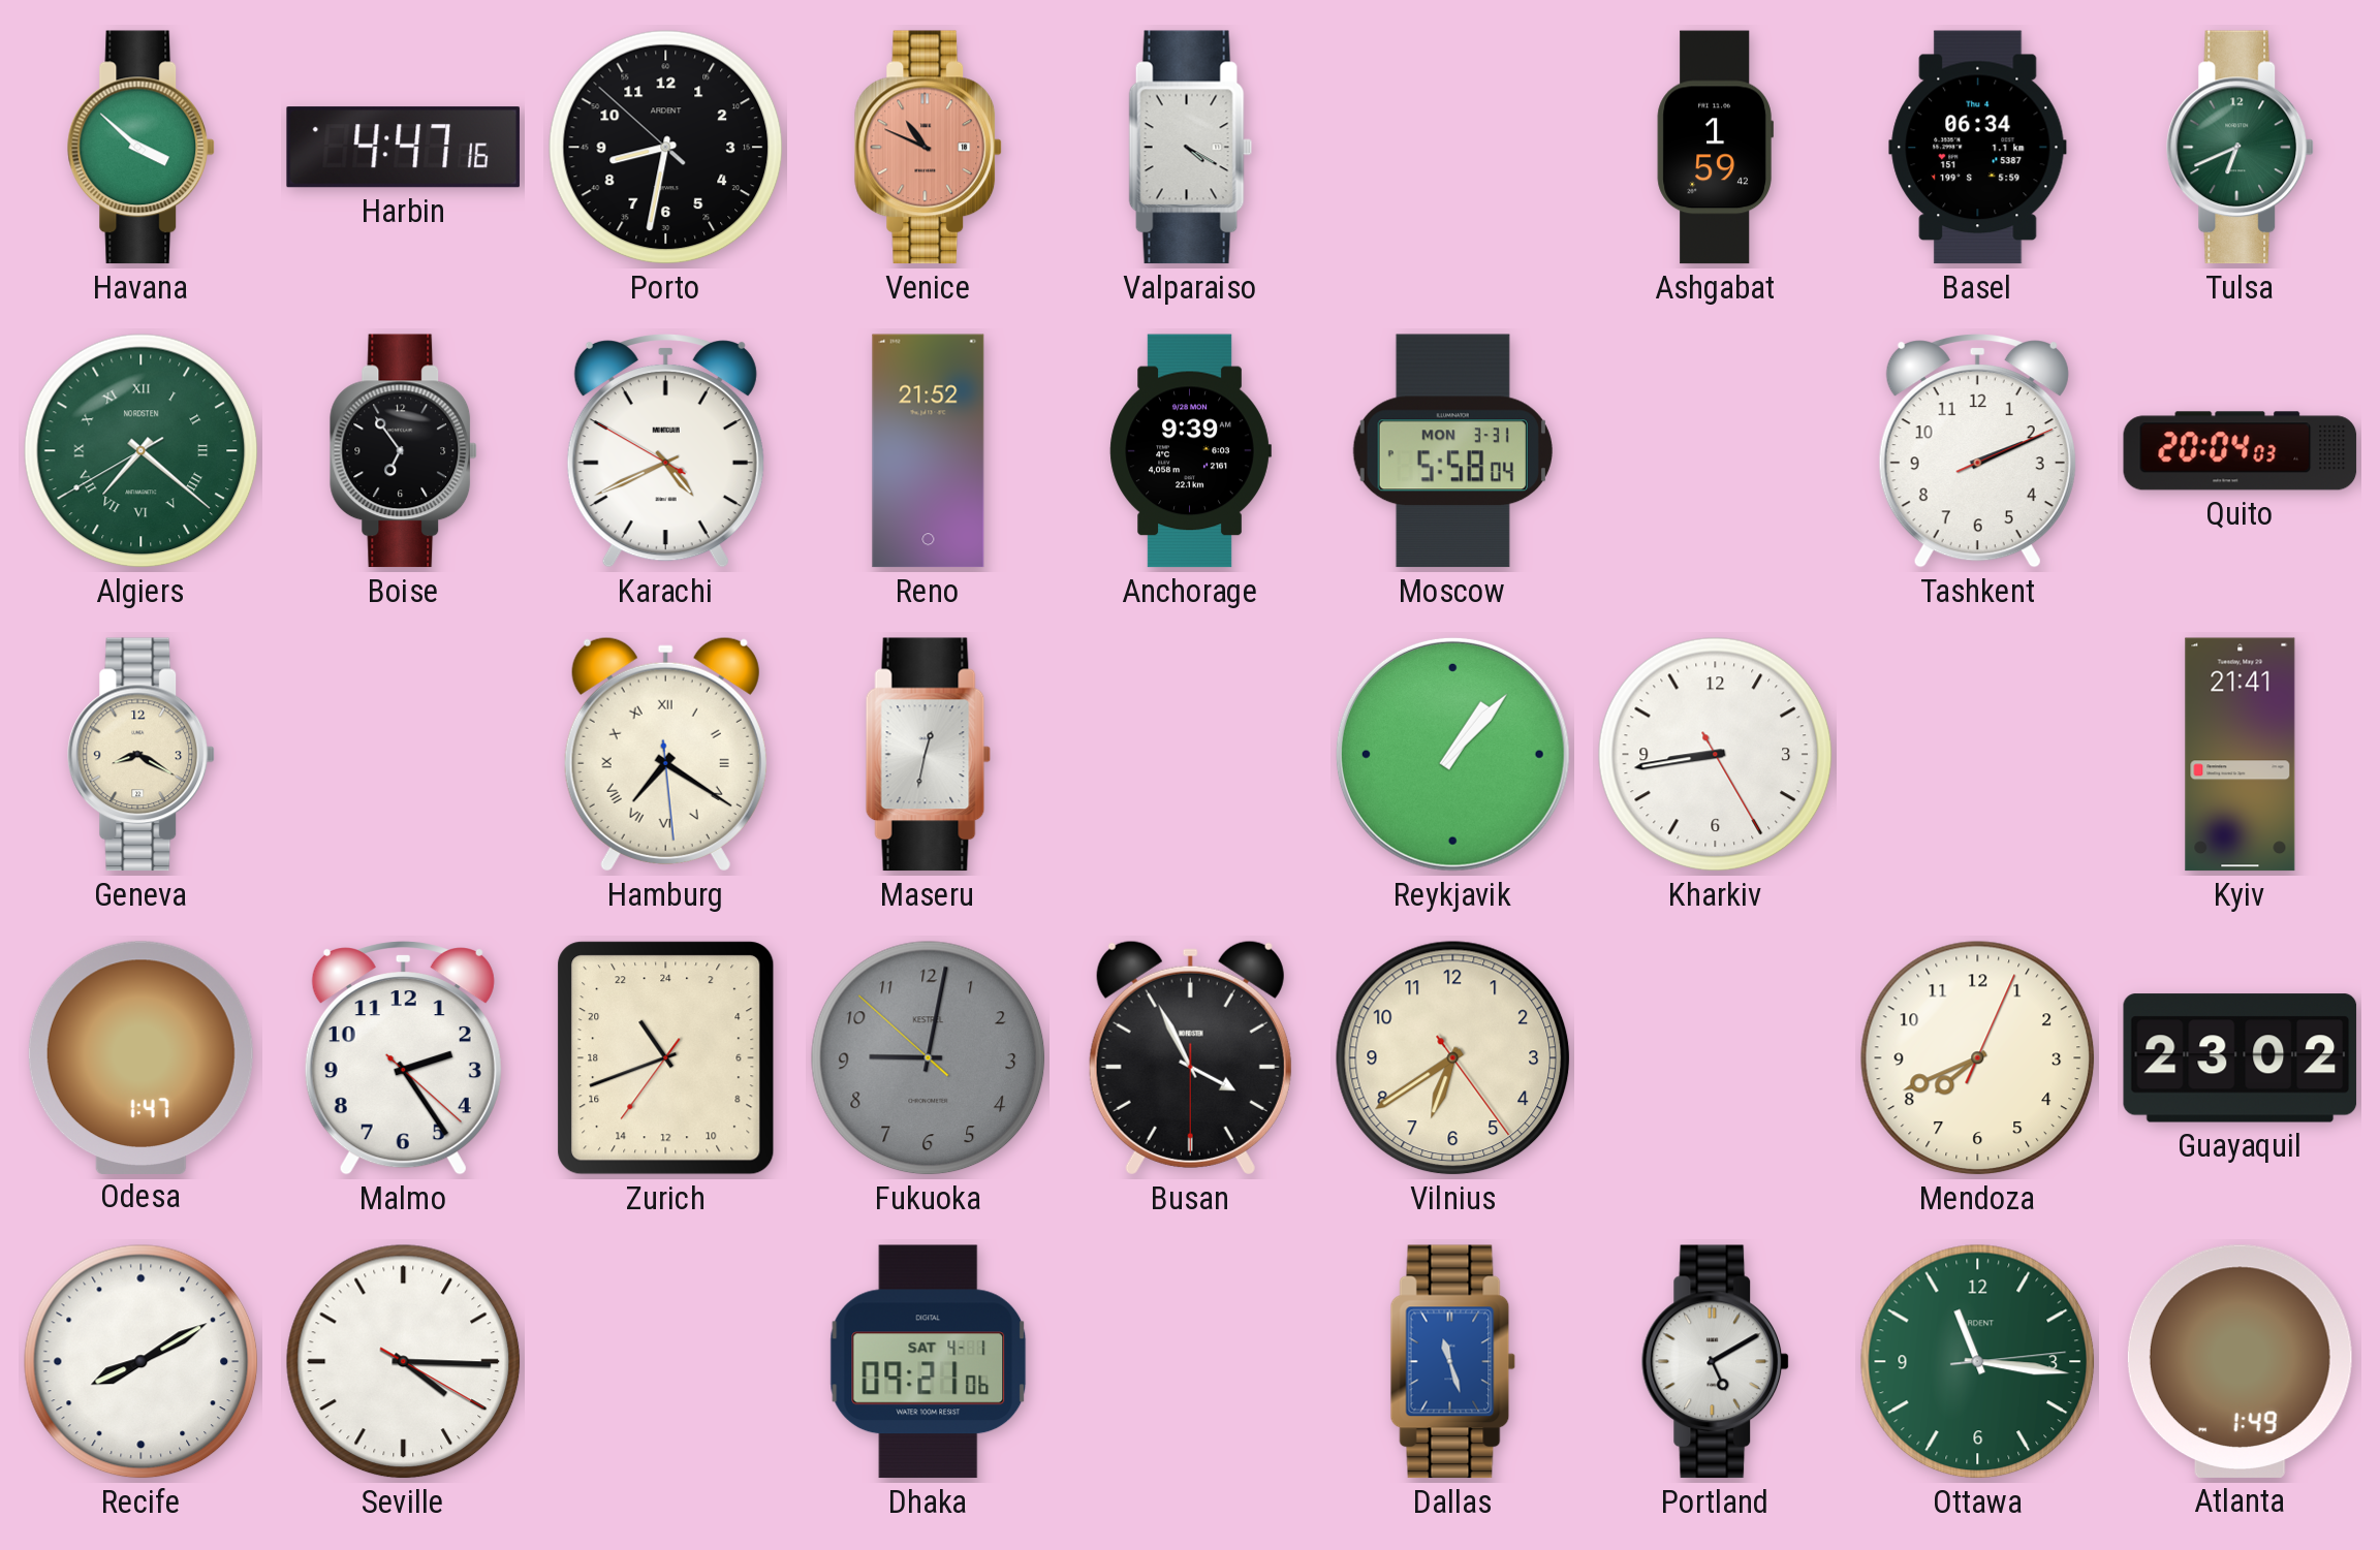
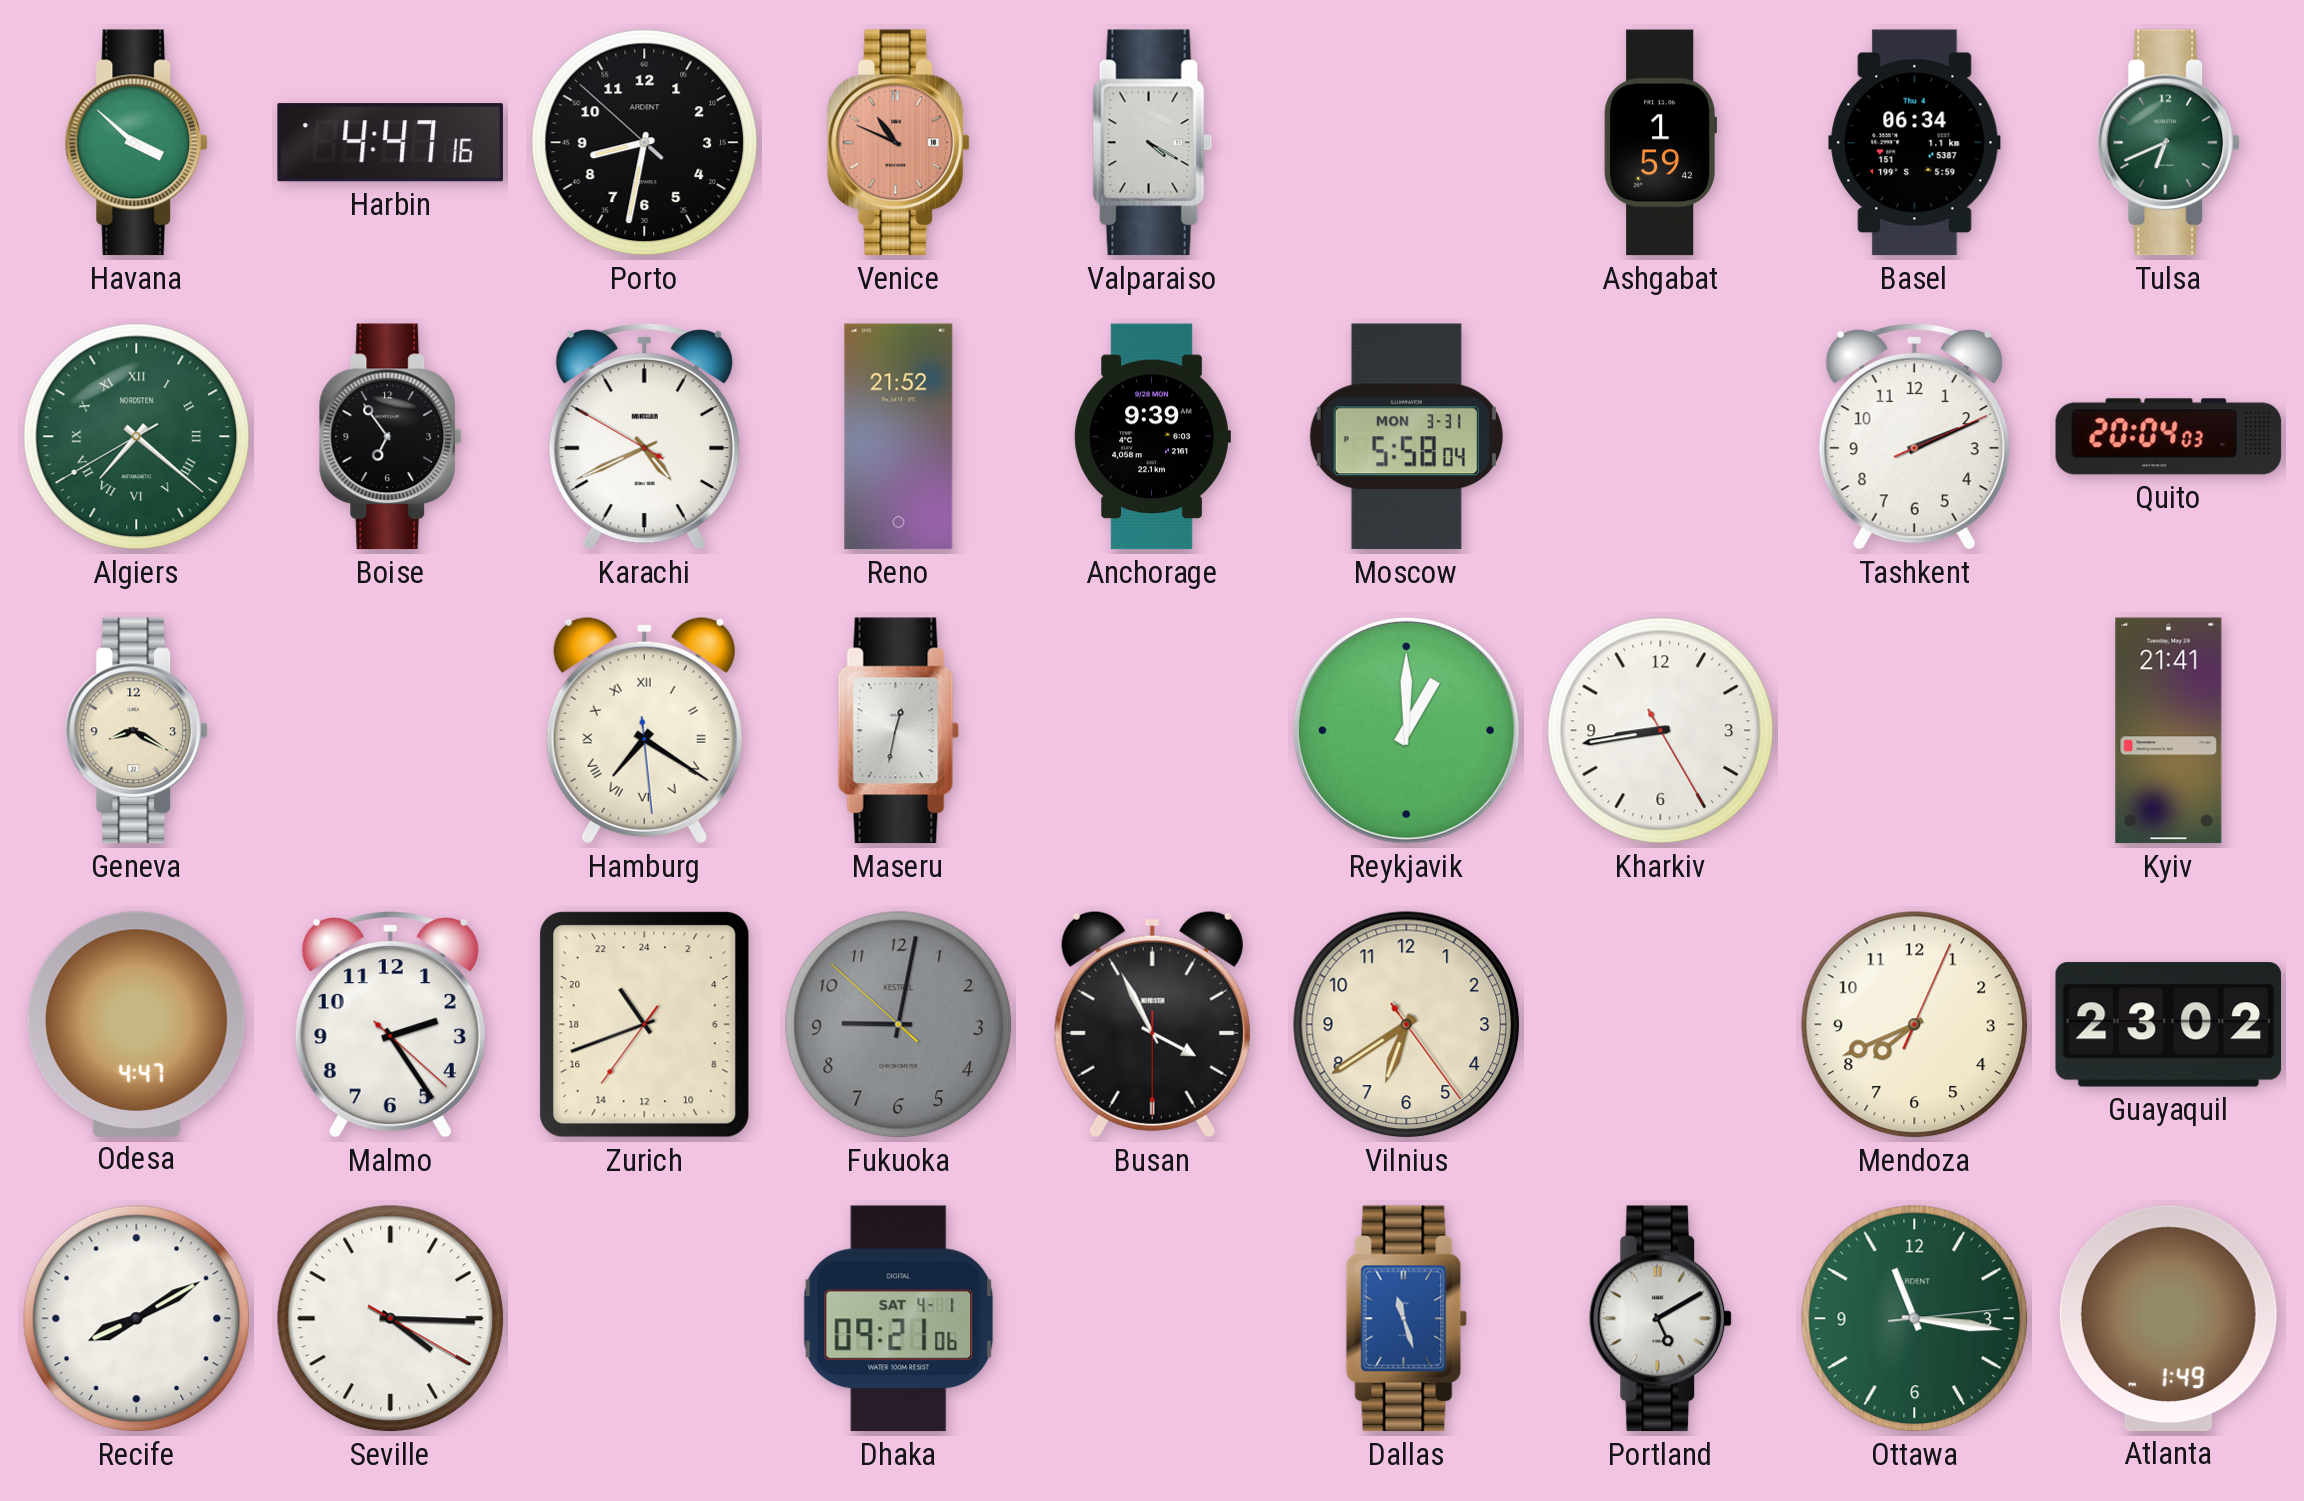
Reykjavik: 1:07 -> 1:00
Odesa: 1:47 -> 4:47
